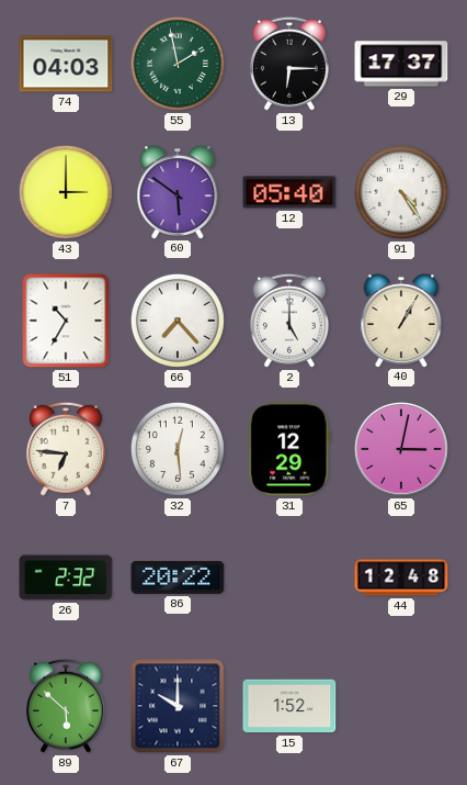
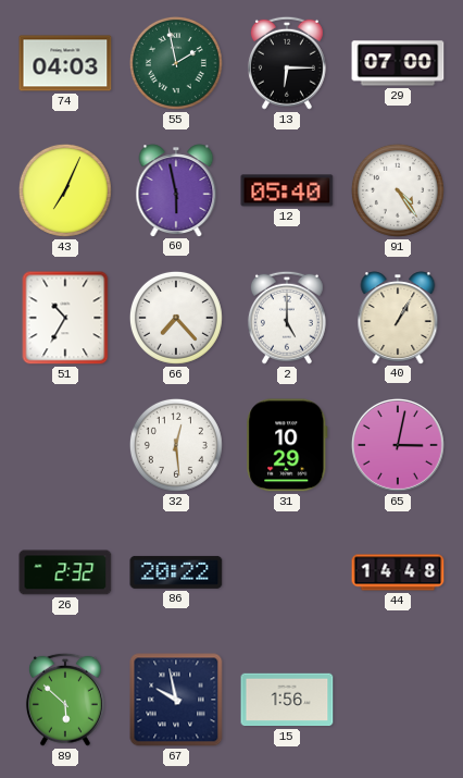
29: 17:37 -> 07:00
43: 3:00 -> 7:04
60: 5:51 -> 5:58
7: 6:46 -> none
31: 12:29 -> 10:29
44: 12:48 -> 14:48
67: 10:00 -> 9:58
15: 1:52 -> 1:56
